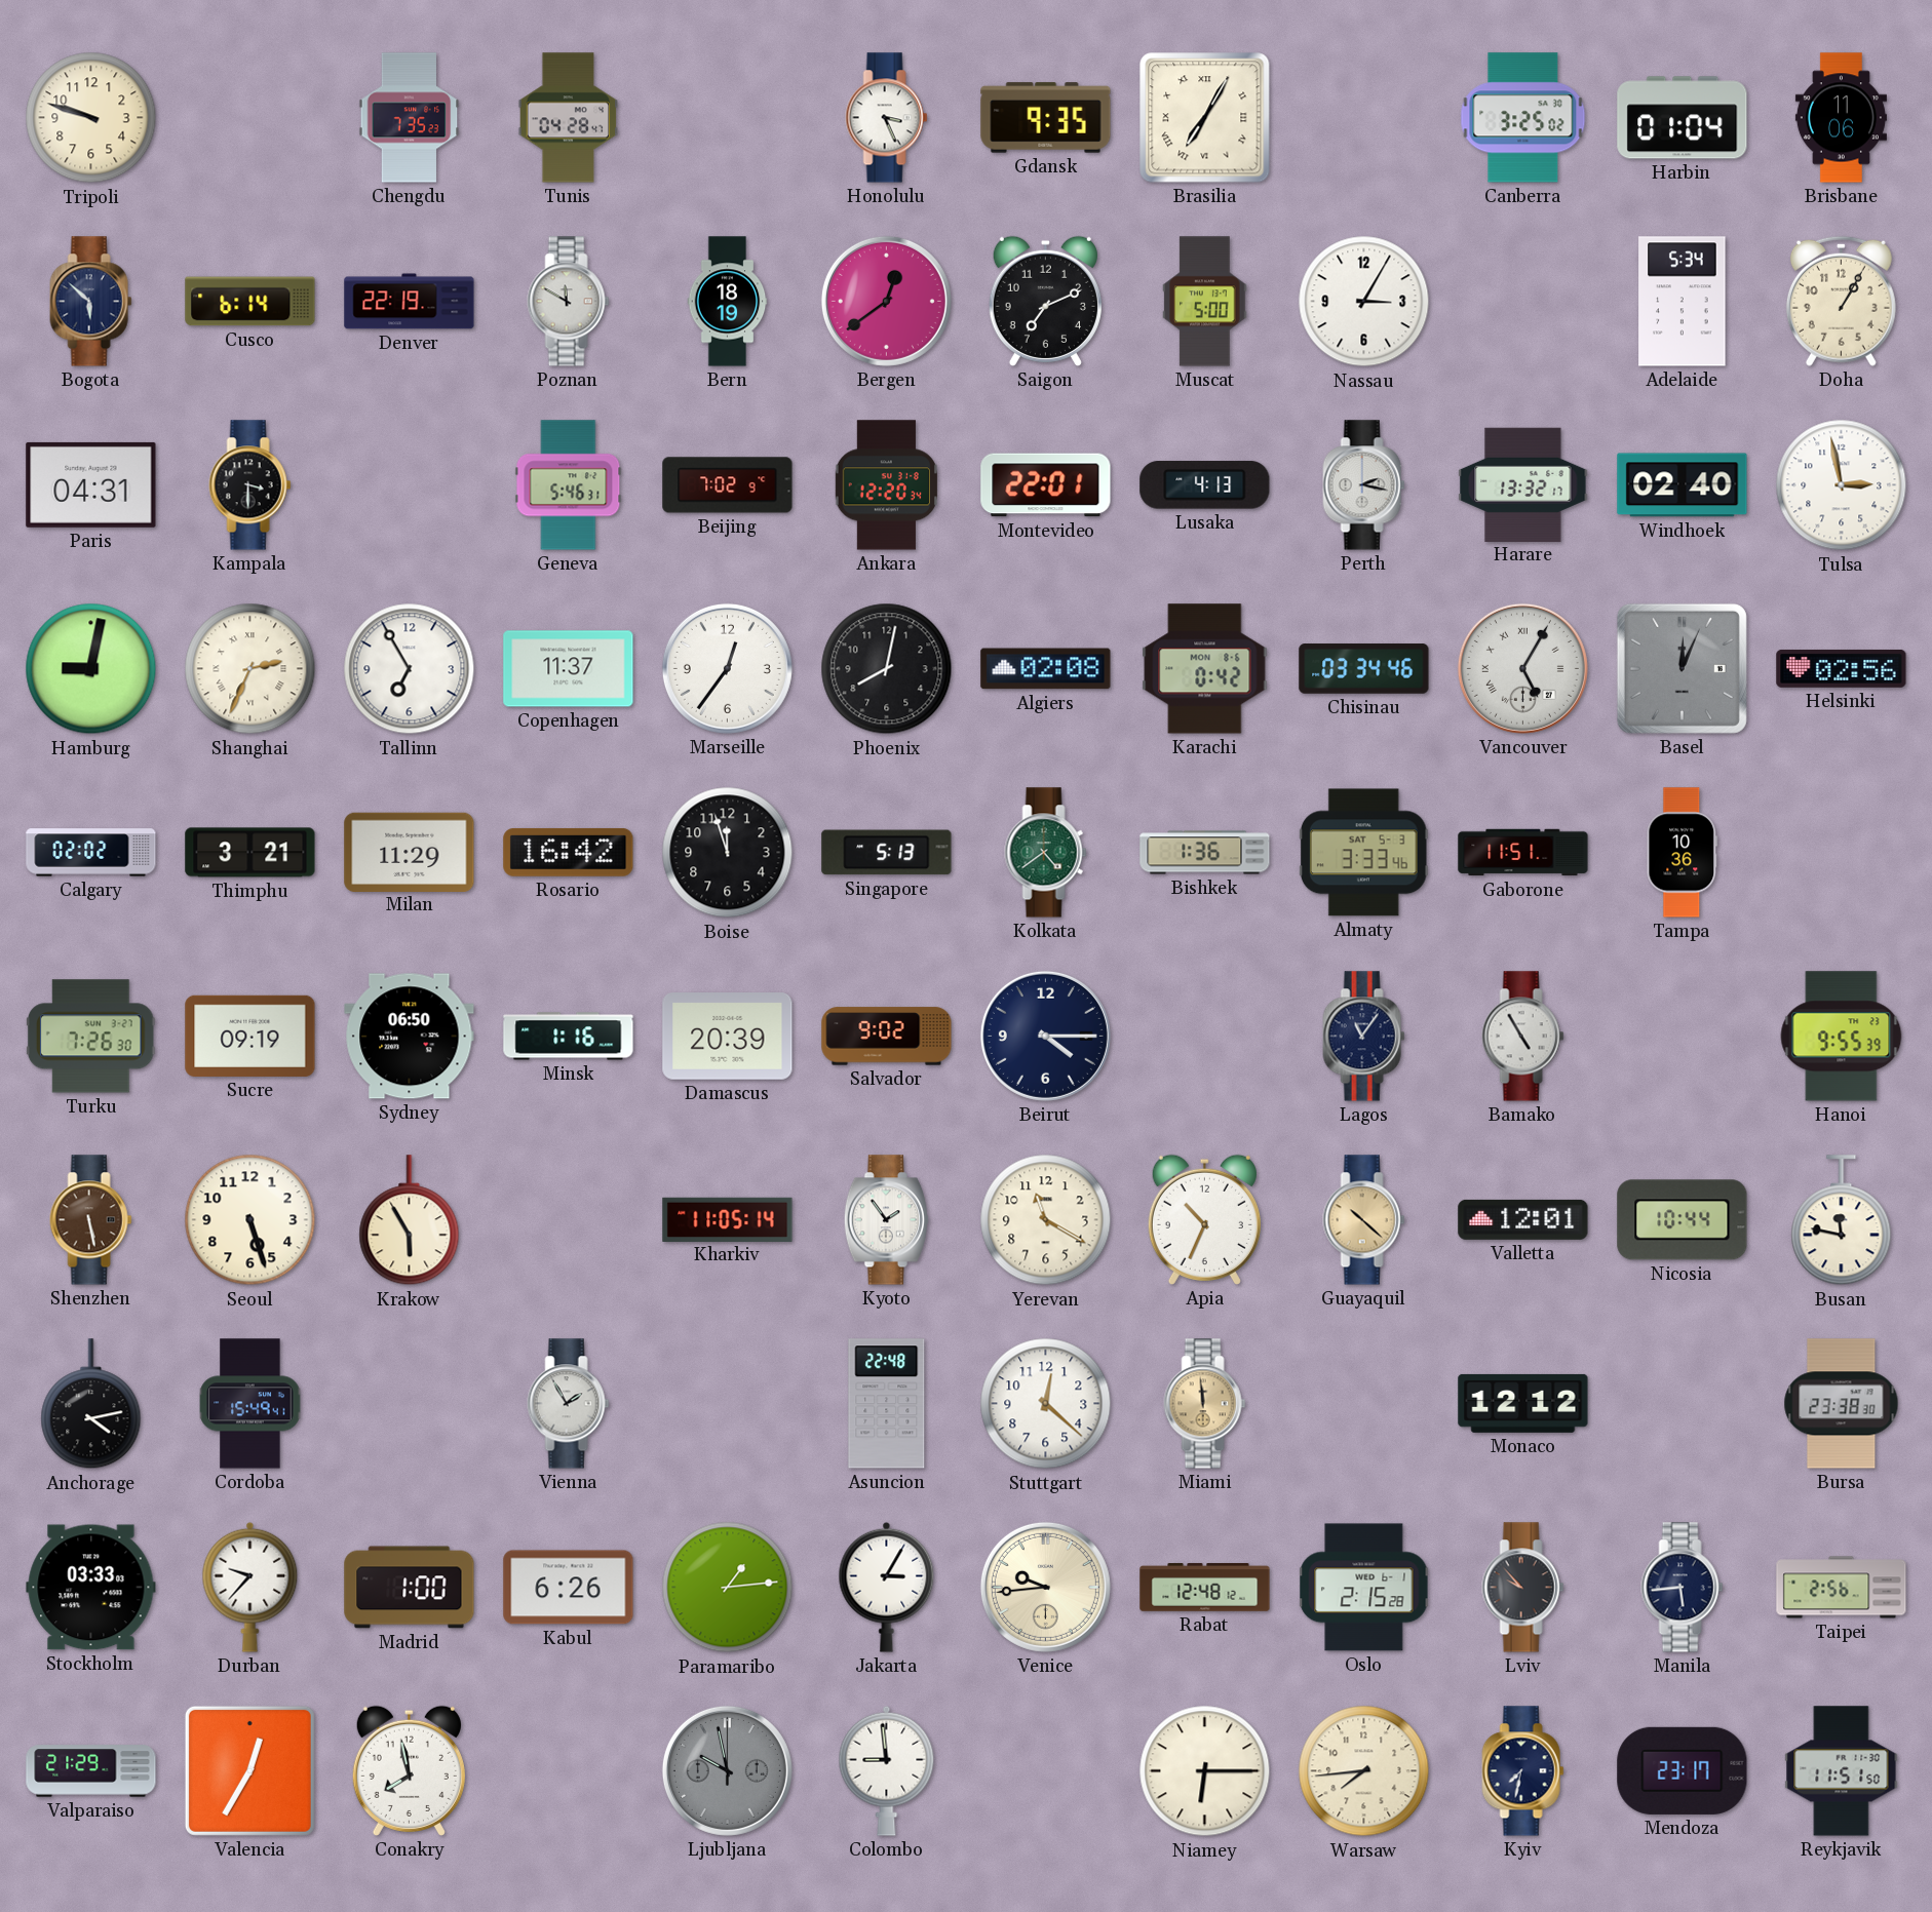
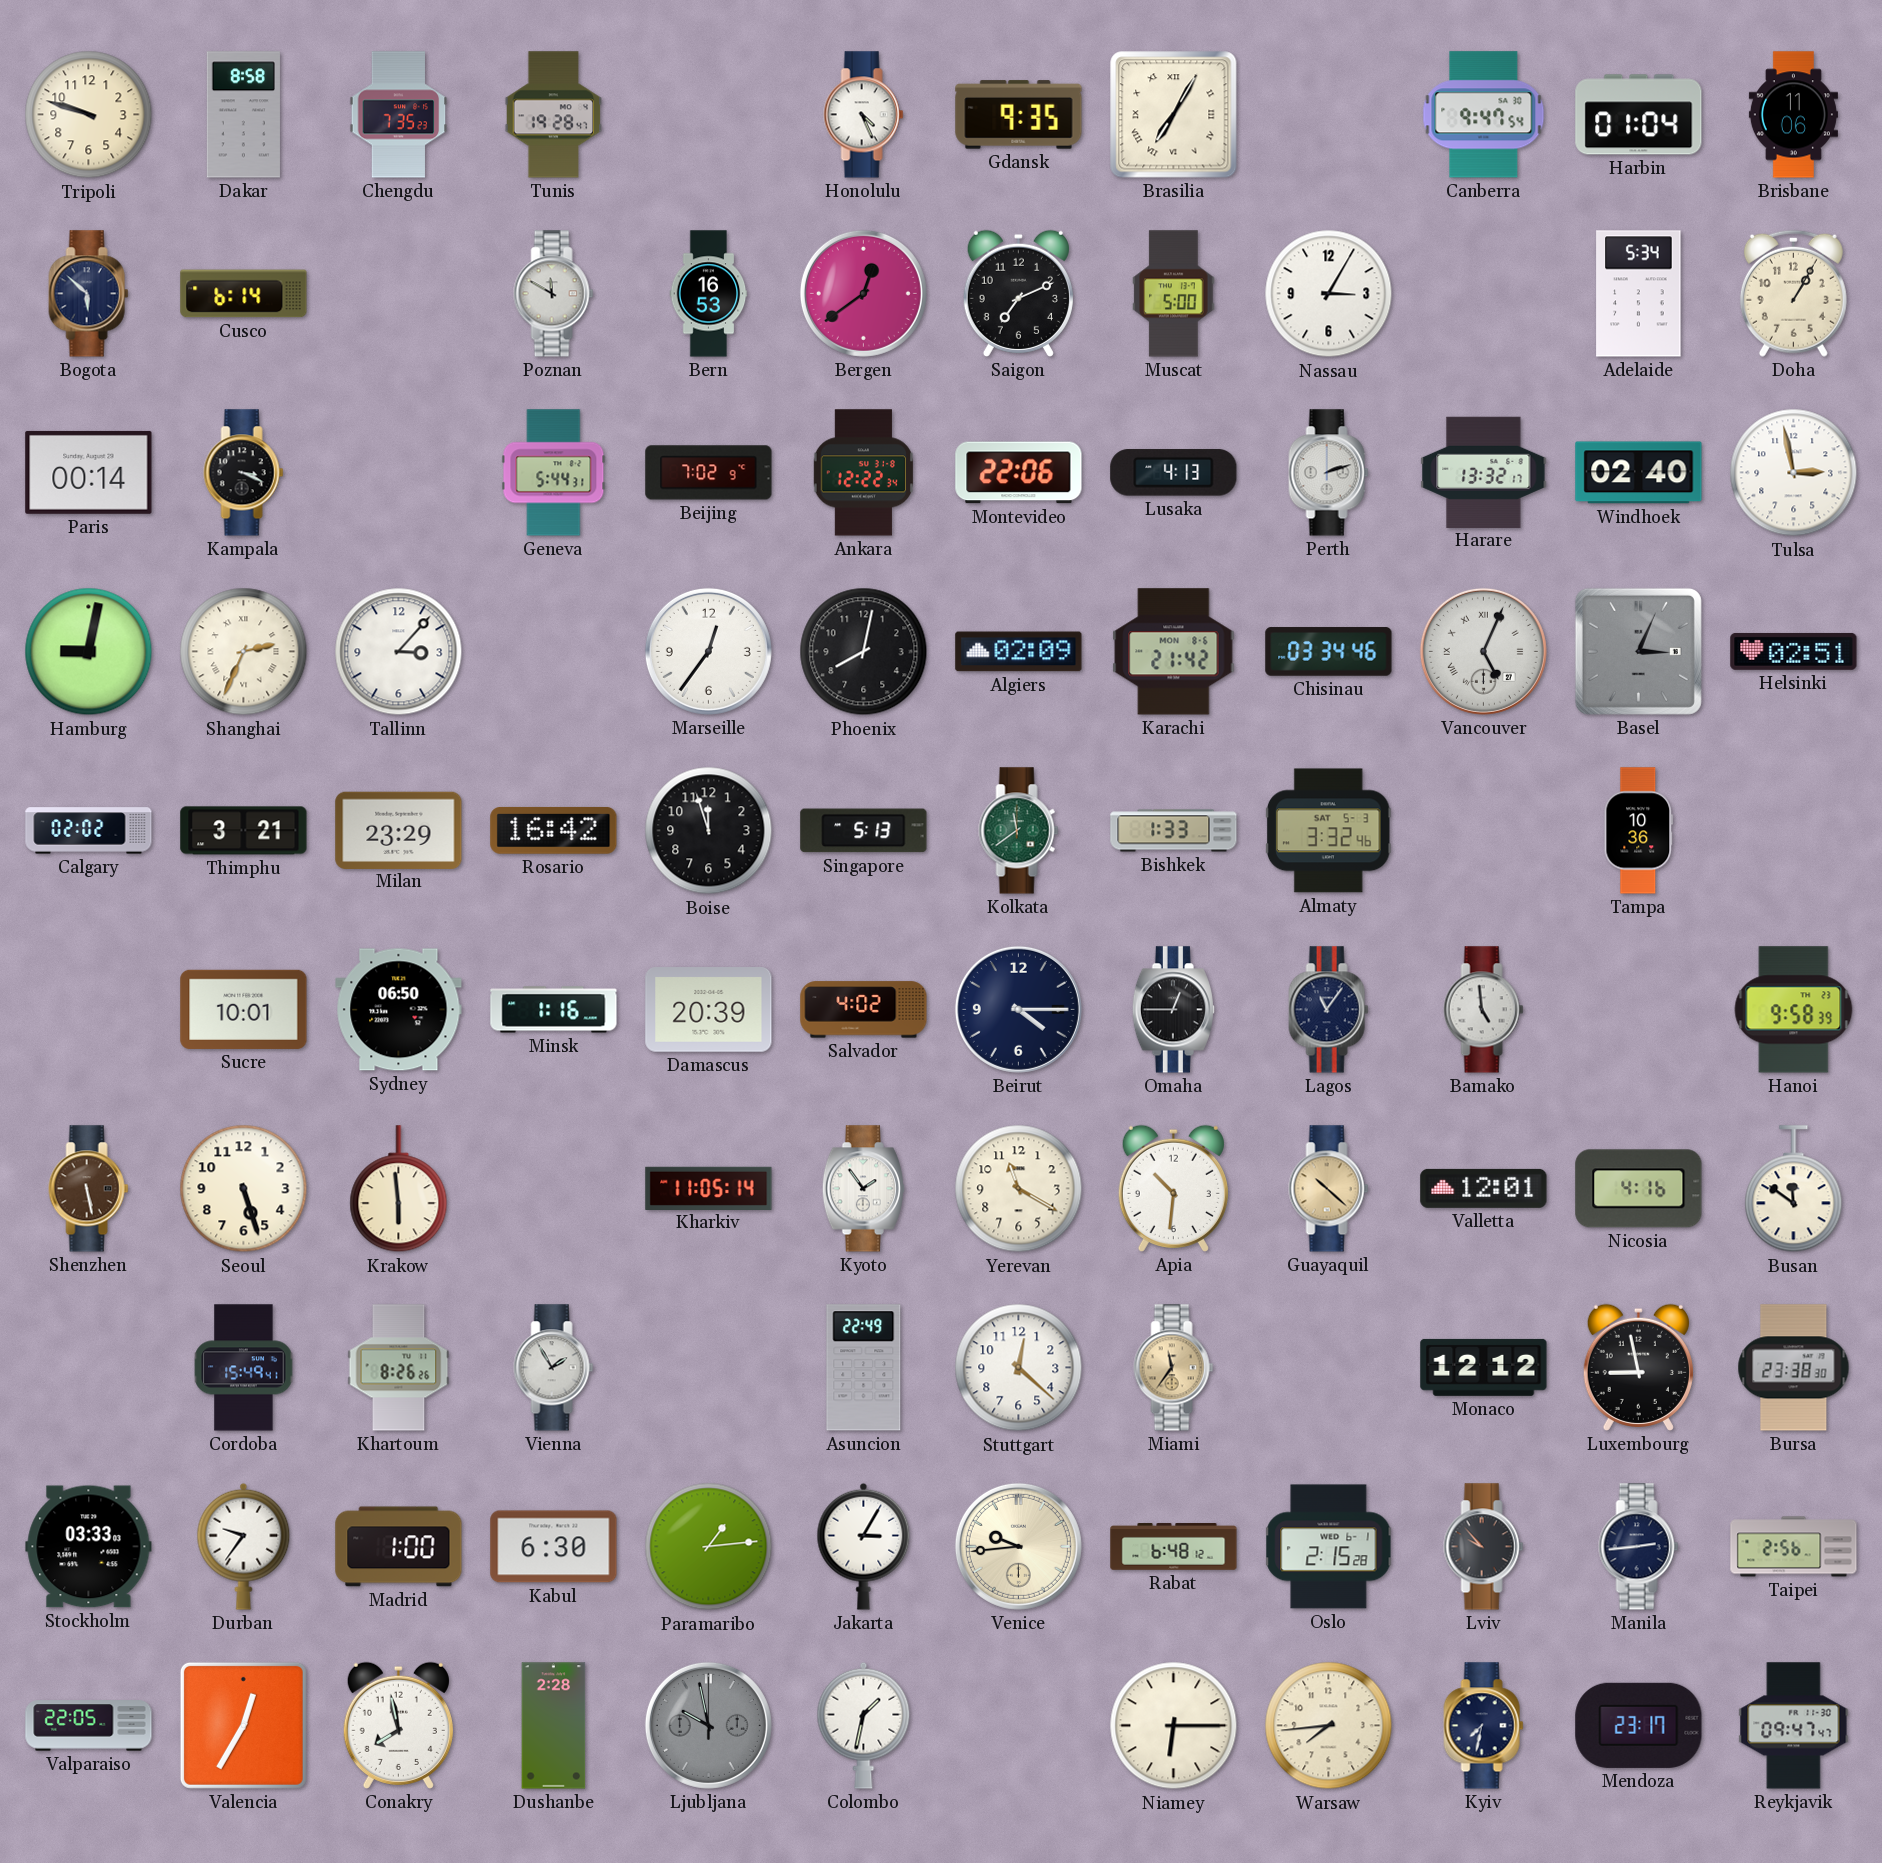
Dakar: none -> 8:58
Tunis: 04:28 -> 19:28
Honolulu: 3:26 -> 4:26
Canberra: 3:25 -> 9:47
Denver: 22:19 -> none
Bern: 18:19 -> 16:53
Paris: 04:31 -> 00:14
Kampala: 3:30 -> 3:19
Geneva: 5:46 -> 5:44
Ankara: 12:20 -> 12:22
Montevideo: 22:01 -> 22:06
Perth: 2:17 -> 2:12
Tallinn: 6:55 -> 3:07
Copenhagen: 11:37 -> none
Algiers: 02:08 -> 02:09
Karachi: 0:42 -> 21:42
Vancouver: 5:05 -> 5:04
Basel: 12:04 -> 3:04
Helsinki: 02:56 -> 02:51
Milan: 11:29 -> 23:29
Kolkata: 4:39 -> 11:39
Bishkek: 1:36 -> 1:33
Almaty: 3:33 -> 3:32
Gaborone: 11:51 -> none
Turku: 7:26 -> none
Sucre: 09:19 -> 10:01
Salvador: 9:02 -> 4:02
Omaha: none -> 12:45
Bamako: 4:55 -> 4:59
Hanoi: 9:55 -> 9:58
Krakow: 5:55 -> 5:59
Apia: 10:34 -> 10:31
Nicosia: 10:44 -> 4:16
Busan: 11:47 -> 11:51
Anchorage: 4:13 -> none
Khartoum: none -> 8:26
Asuncion: 22:48 -> 22:49
Miami: 11:59 -> 11:36
Luxembourg: none -> 8:58
Durban: 9:37 -> 9:36
Kabul: 6:26 -> 6:30
Rabat: 12:48 -> 6:48
Manila: 5:44 -> 2:44
Valparaiso: 21:29 -> 22:05
Dushanbe: none -> 2:28
Colombo: 8:59 -> 1:32
Reykjavik: 11:51 -> 09:47
